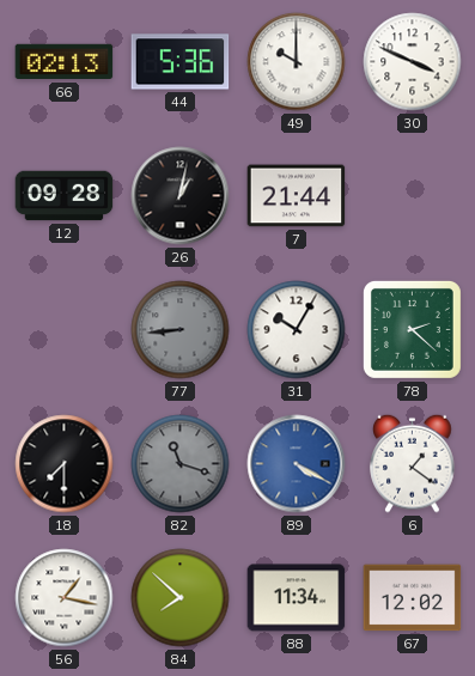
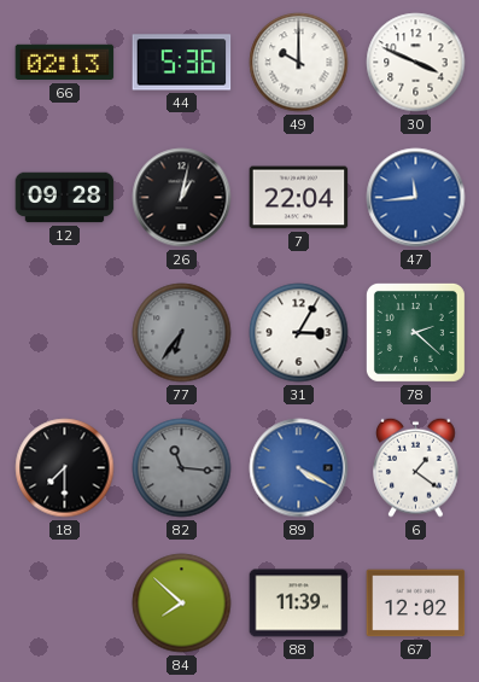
7: 21:44 -> 22:04
47: none -> 11:44
77: 8:44 -> 6:36
31: 10:05 -> 3:05
82: 11:18 -> 11:16
56: 1:17 -> none
88: 11:34 -> 11:39
